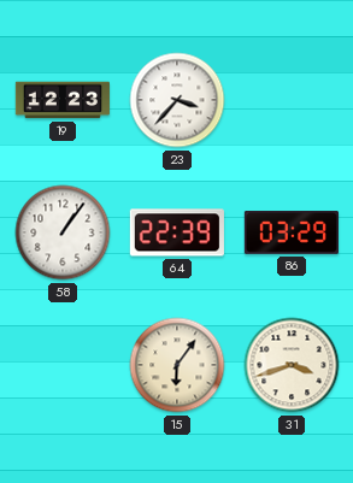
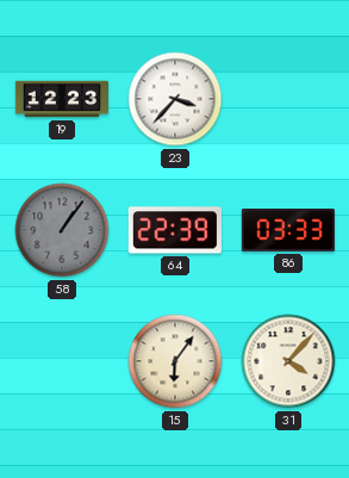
58 dial: white -> grey
86: 03:29 -> 03:33
31: 3:42 -> 4:07
